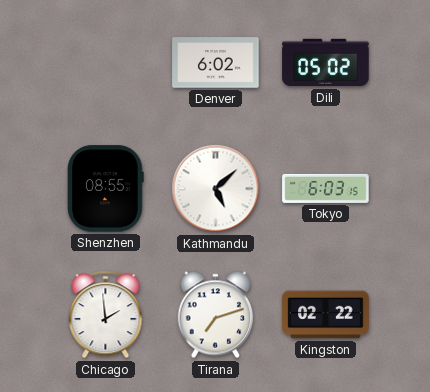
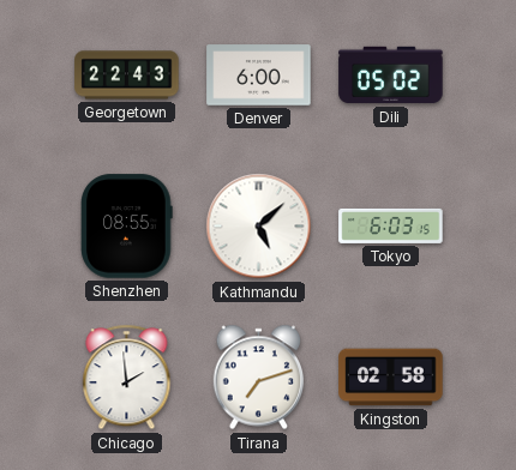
Georgetown: none -> 22:43
Denver: 6:02 -> 6:00
Kingston: 02:22 -> 02:58
